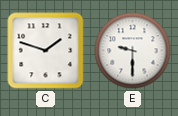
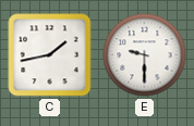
C: 1:48 -> 1:43
